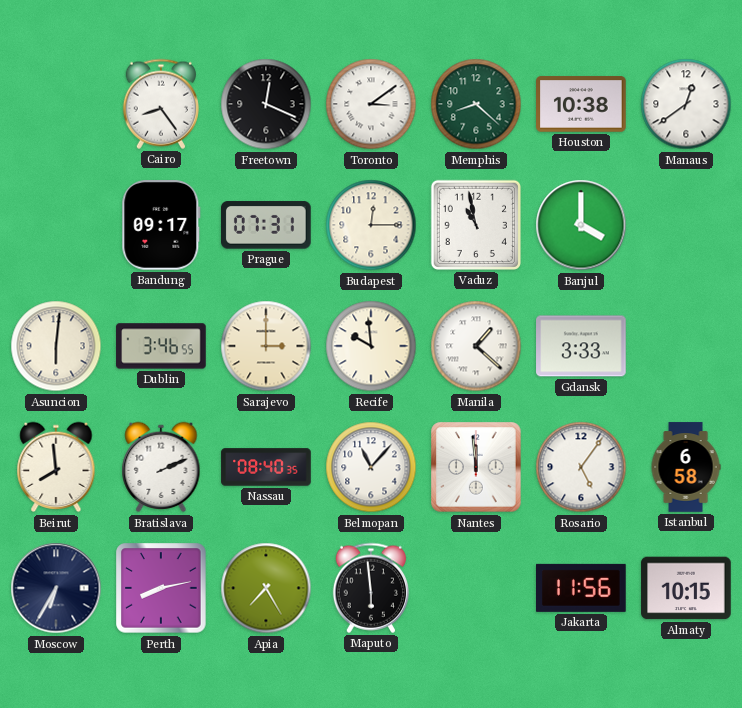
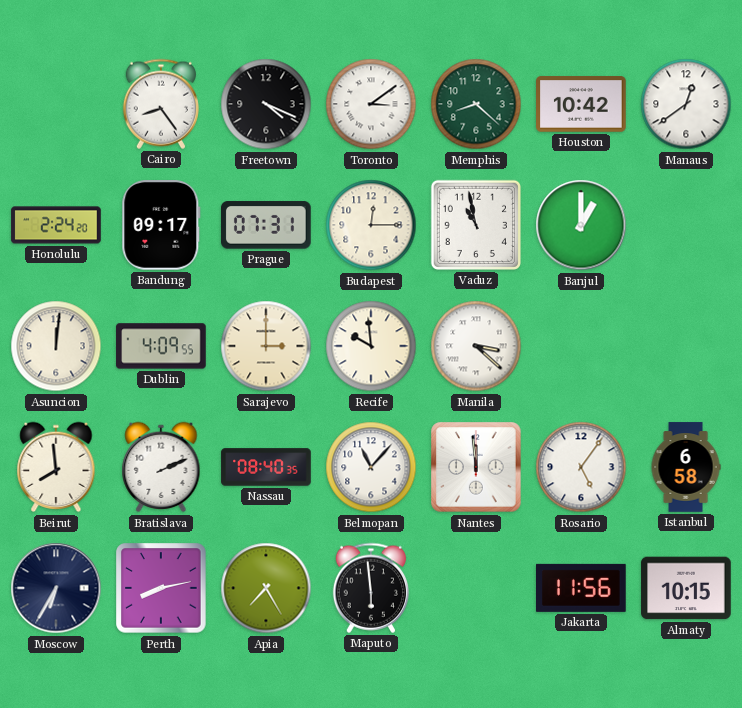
Freetown: 12:19 -> 4:19
Houston: 10:38 -> 10:42
Honolulu: none -> 2:24
Banjul: 4:00 -> 1:00
Asuncion: 6:01 -> 12:01
Dublin: 3:46 -> 4:09
Manila: 1:22 -> 3:22
Gdansk: 3:33 -> none
